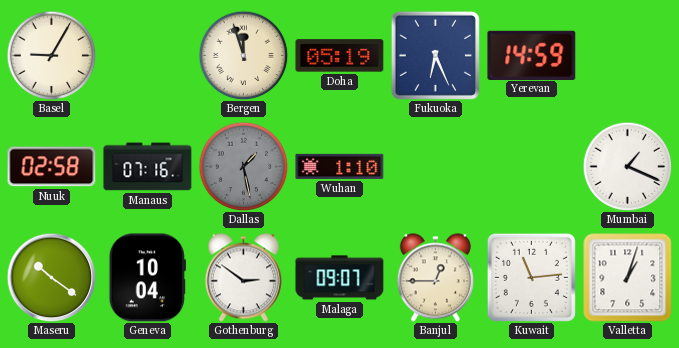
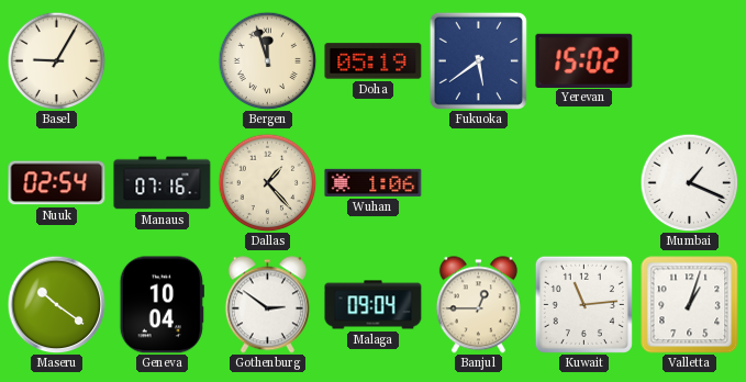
Fukuoka: 6:26 -> 5:39
Yerevan: 14:59 -> 15:02
Nuuk: 02:58 -> 02:54
Dallas: 1:28 -> 1:23
Dallas dial: grey -> cream
Wuhan: 1:10 -> 1:06
Malaga: 09:07 -> 09:04
